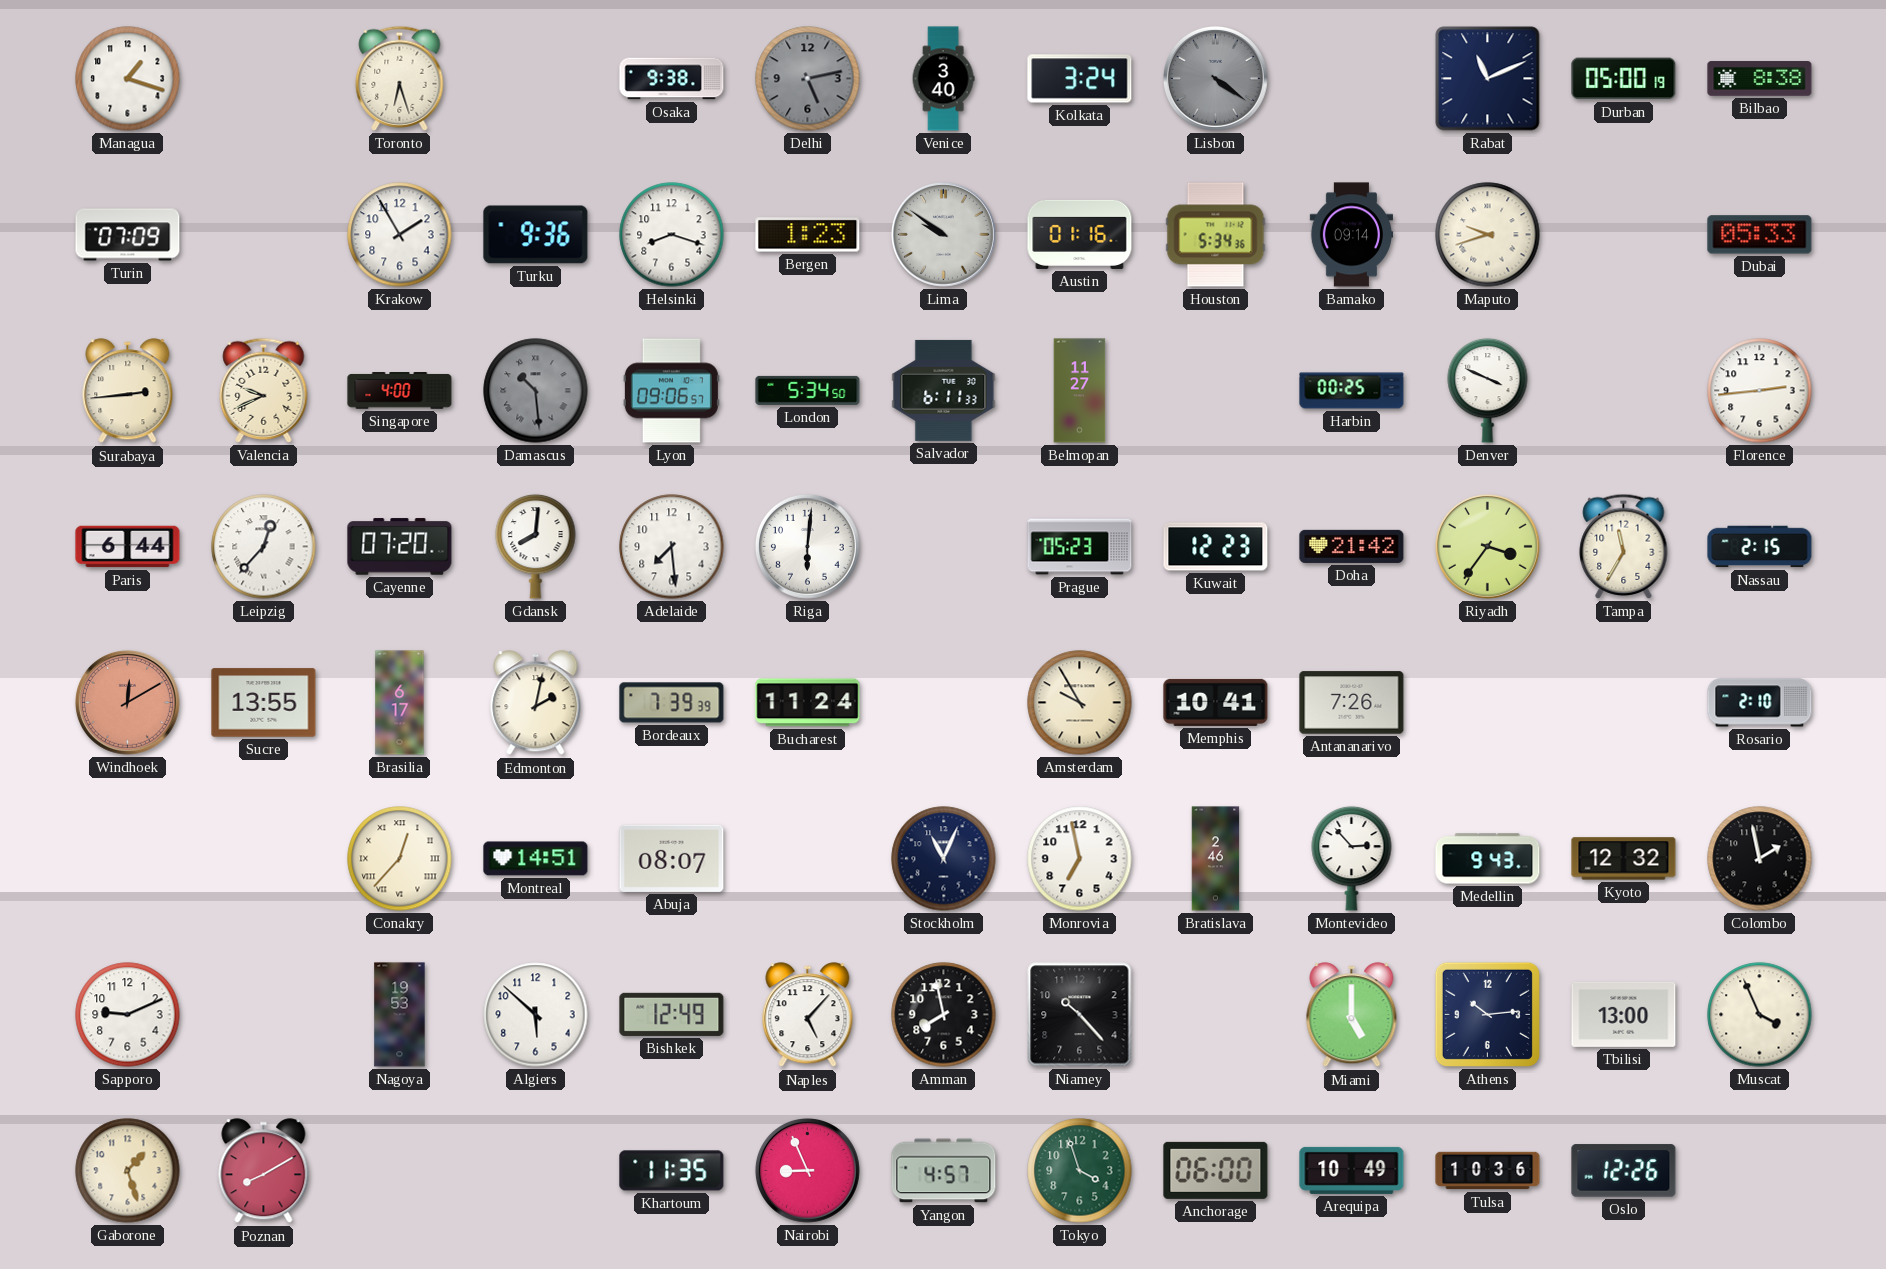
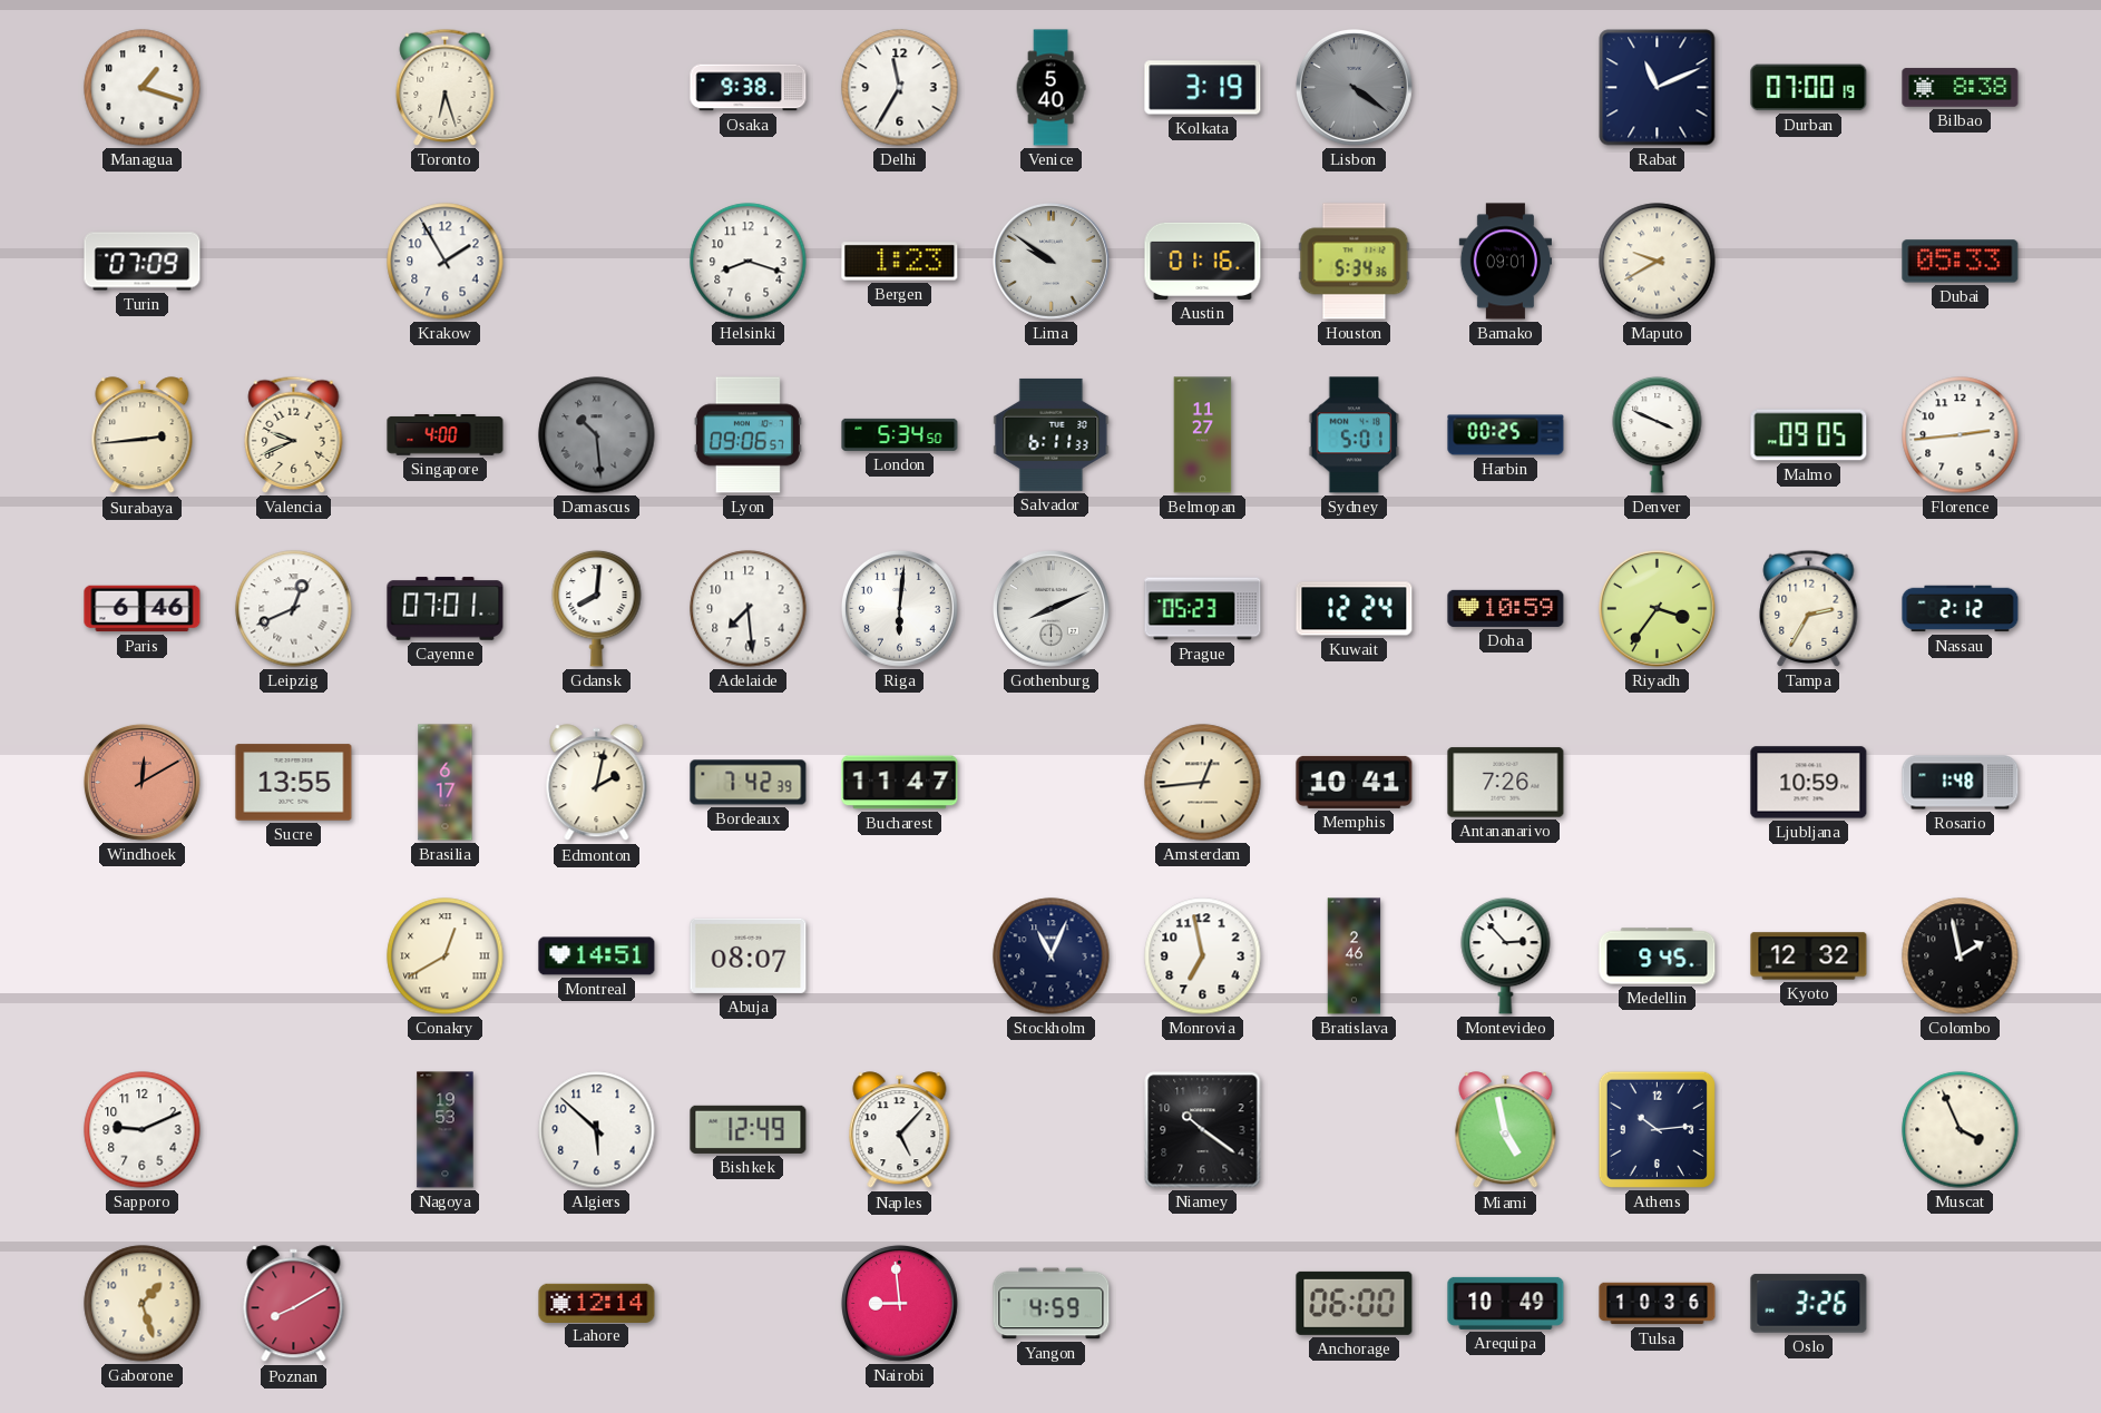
Delhi: 5:13 -> 11:35
Delhi dial: grey -> white
Venice: 3:40 -> 5:40
Kolkata: 3:24 -> 3:19
Durban: 05:00 -> 07:00
Turku: 9:36 -> none
Bamako: 09:14 -> 09:01
Maputo: 9:42 -> 9:40
Sydney: none -> 5:01
Malmo: none -> 09:05
Paris: 6:44 -> 6:46
Leipzig: 12:37 -> 12:41
Cayenne: 07:20 -> 07:01
Gothenburg: none -> 8:11
Kuwait: 12:23 -> 12:24
Doha: 21:42 -> 10:59
Tampa: 11:35 -> 2:35
Nassau: 2:15 -> 2:12
Bordeaux: 7:39 -> 7:42
Bucharest: 11:24 -> 11:47
Amsterdam: 9:55 -> 12:44
Ljubljana: none -> 10:59
Rosario: 2:10 -> 1:48
Conakry: 12:37 -> 12:40
Medellin: 9:43 -> 9:45
Amman: 7:58 -> none
Niamey: 10:23 -> 10:21
Miami: 5:00 -> 4:58
Tbilisi: 13:00 -> none
Lahore: none -> 12:14
Khartoum: 11:35 -> none
Nairobi: 8:56 -> 8:59
Yangon: 4:57 -> 4:59
Tokyo: 3:57 -> none
Oslo: 12:26 -> 3:26
